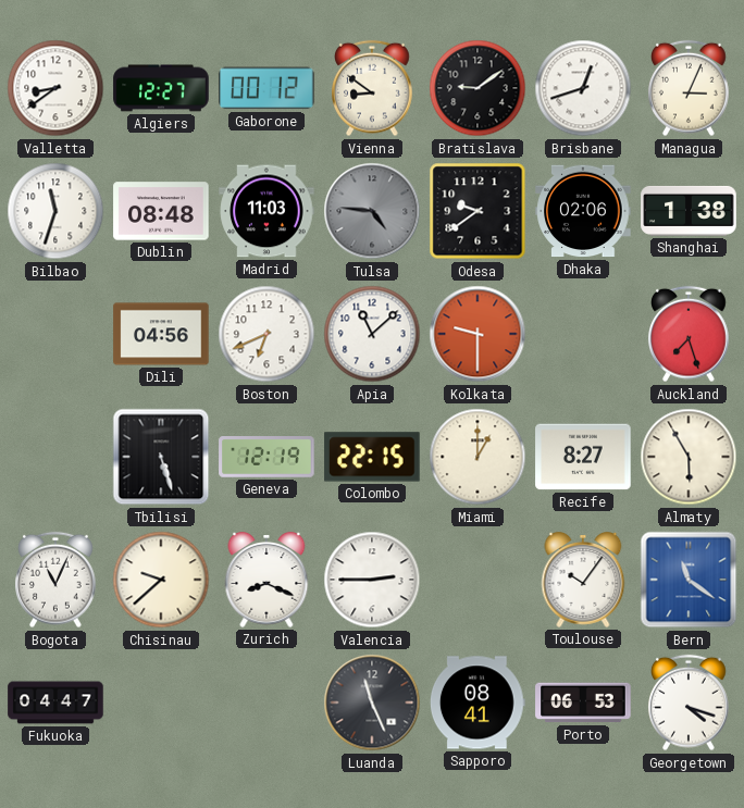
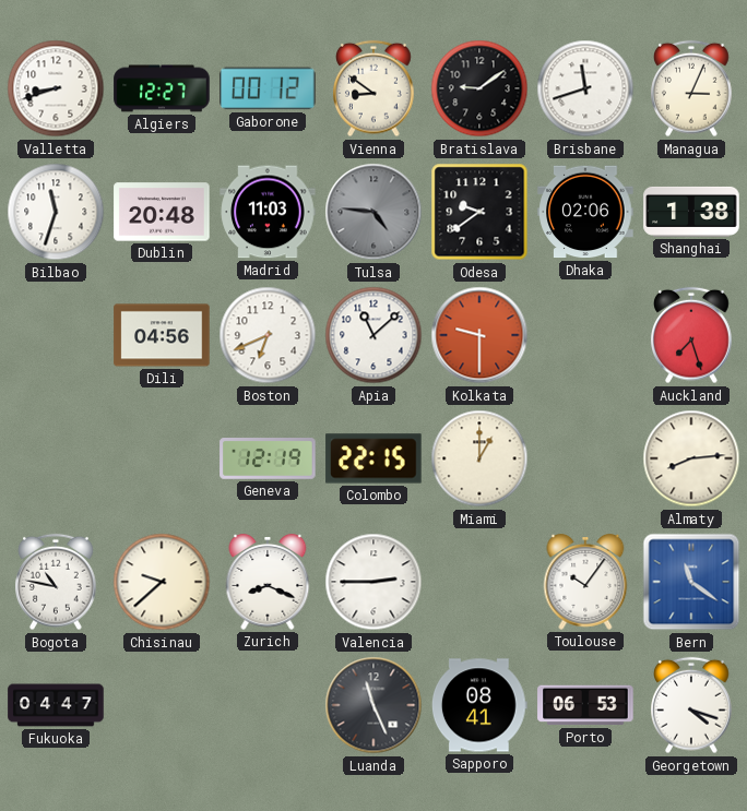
Valletta: 8:39 -> 8:42
Brisbane: 12:42 -> 11:42
Dublin: 08:48 -> 20:48
Tbilisi: 5:27 -> none
Recife: 8:27 -> none
Almaty: 5:55 -> 8:14
Bogota: 11:04 -> 10:47
